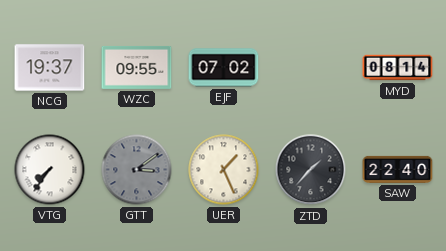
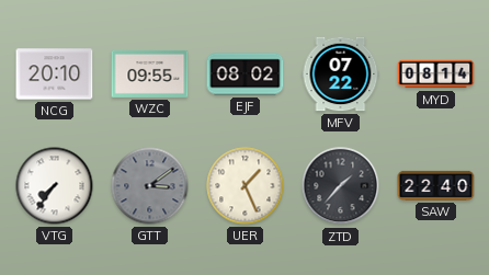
NCG: 19:37 -> 20:10
EJF: 07:02 -> 08:02
MFV: none -> 07:22
